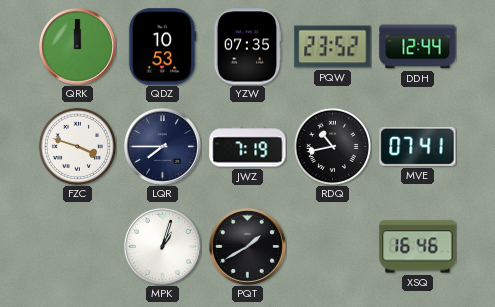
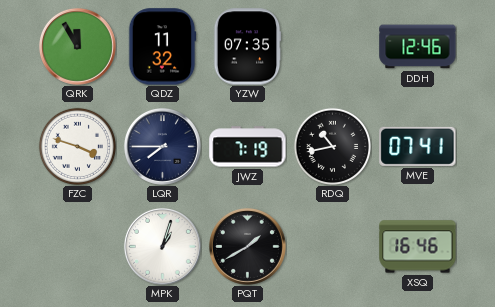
QRK: 12:00 -> 11:55
QDZ: 10:53 -> 11:32
PQW: 23:52 -> none
DDH: 12:44 -> 12:46
